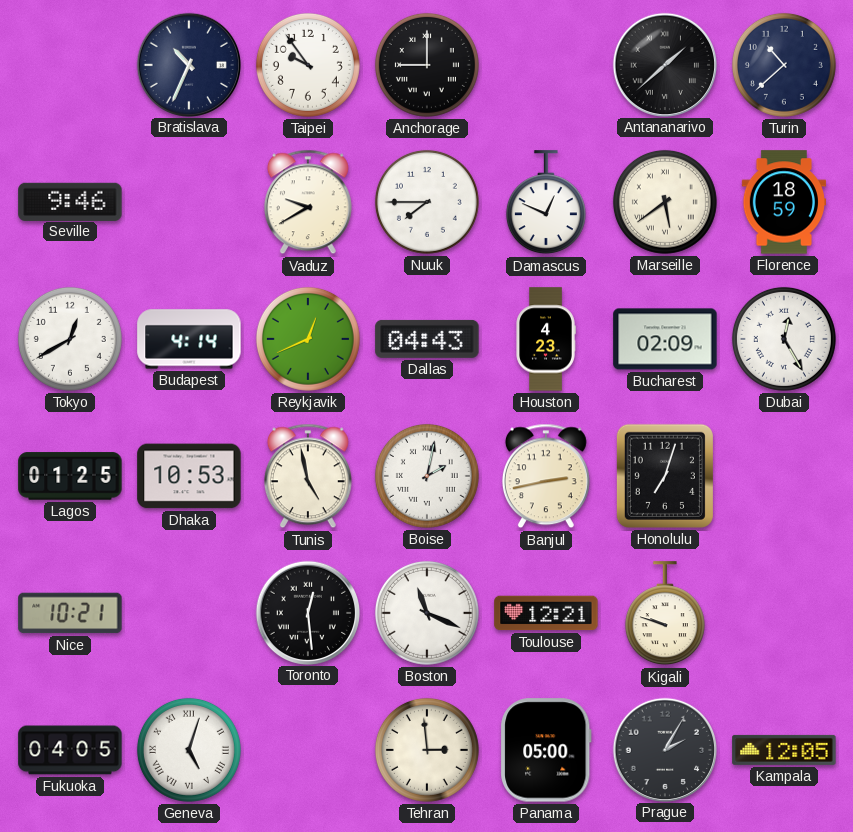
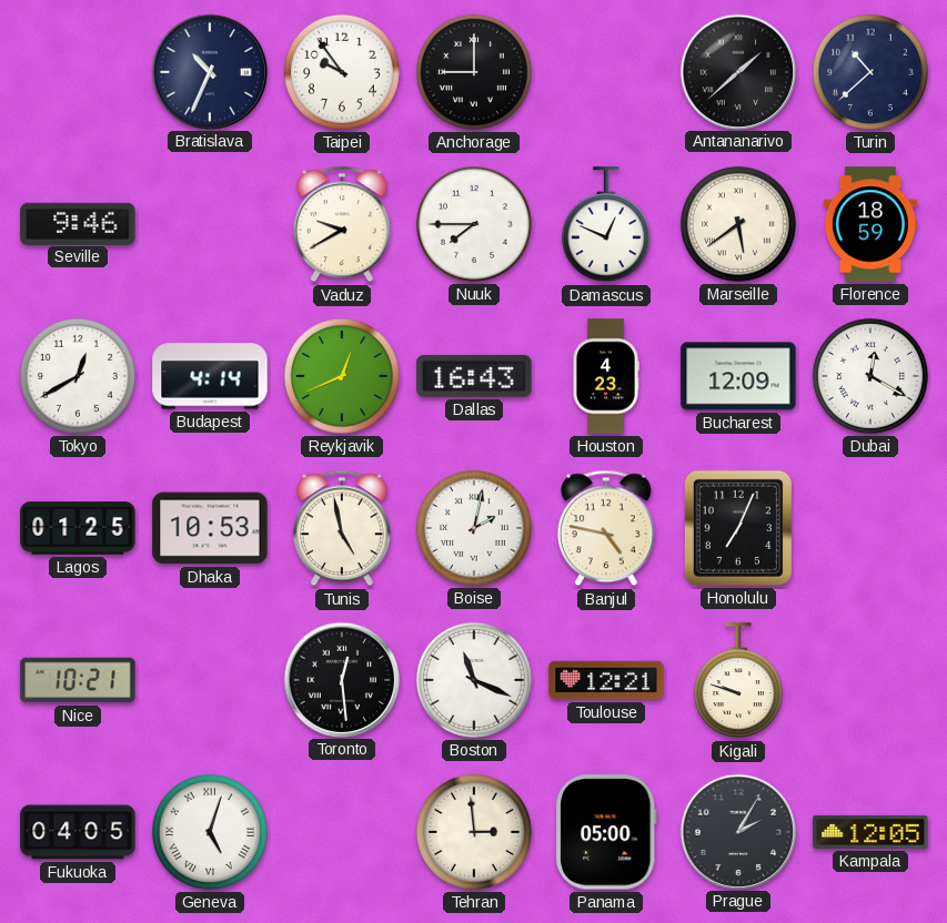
Dallas: 04:43 -> 16:43
Bucharest: 02:09 -> 12:09
Dubai: 12:25 -> 12:20
Banjul: 2:43 -> 4:47
Honolulu: 7:03 -> 7:04
